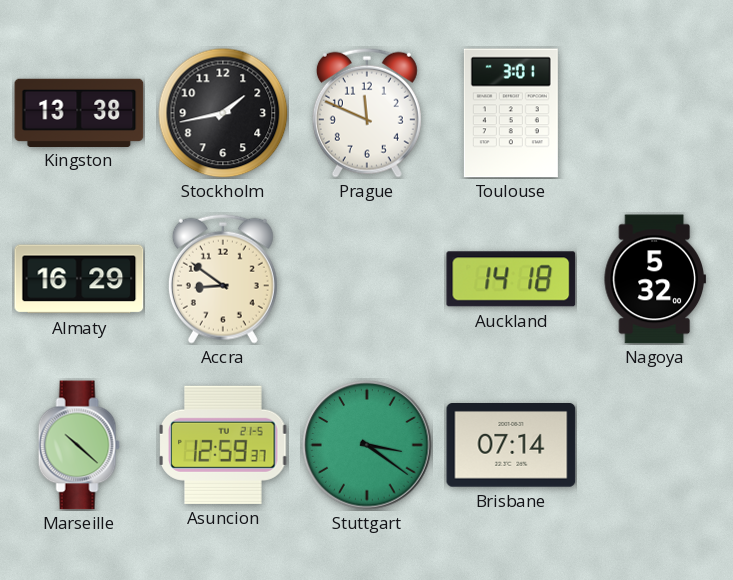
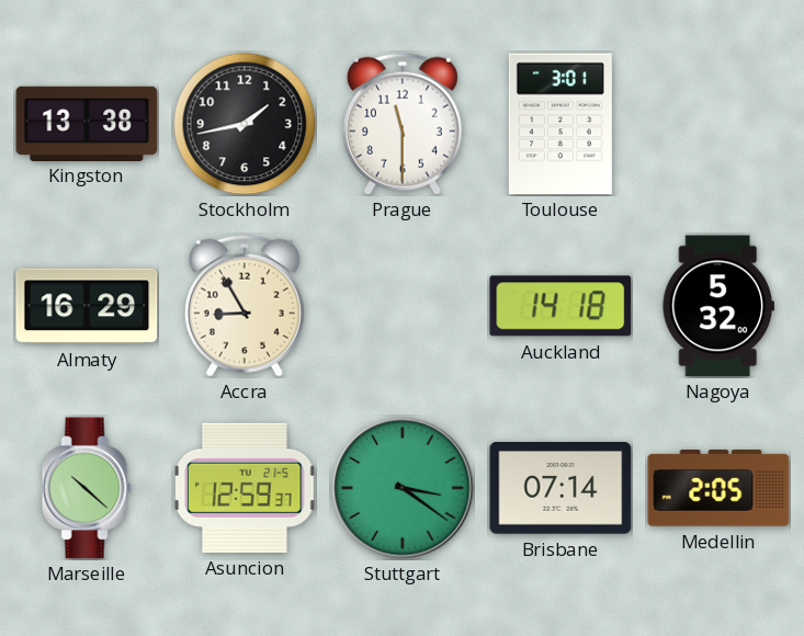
Prague: 11:49 -> 11:30
Accra: 8:51 -> 8:55
Medellin: none -> 2:05
